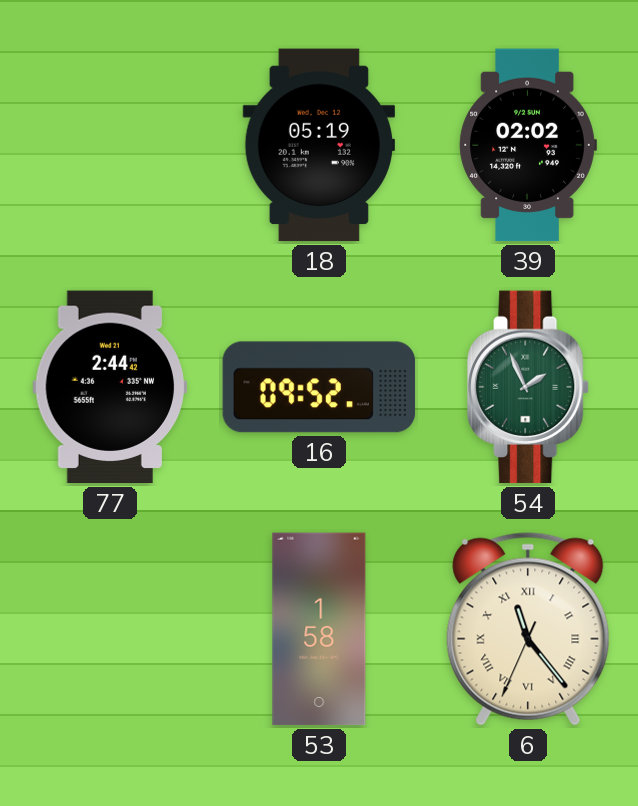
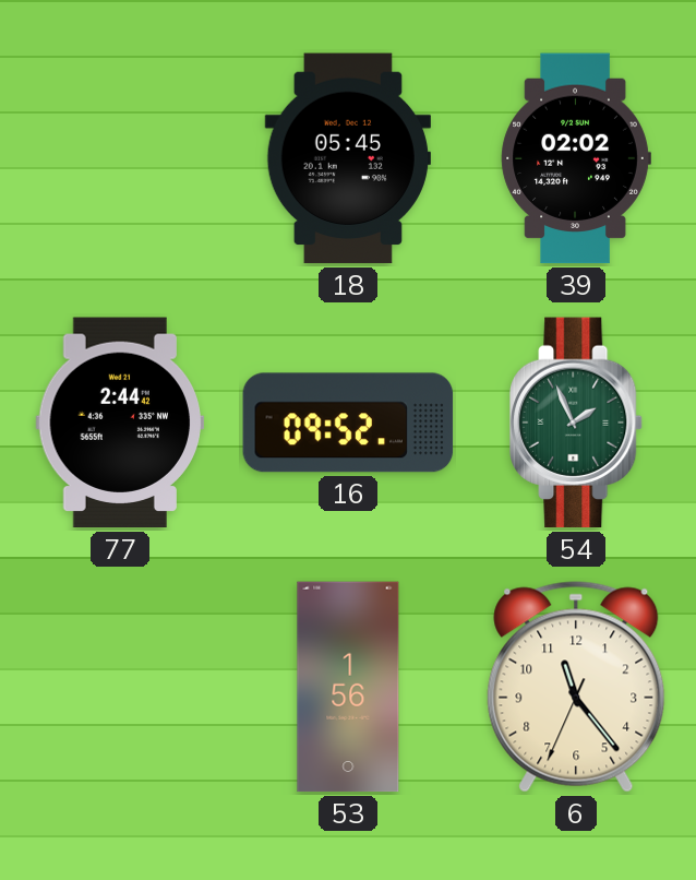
18: 05:19 -> 05:45
53: 1:58 -> 1:56
6 numerals: Roman -> Arabic
